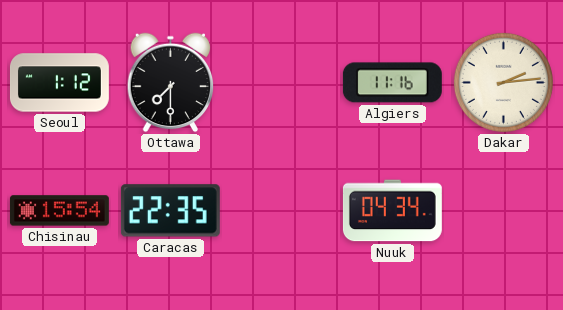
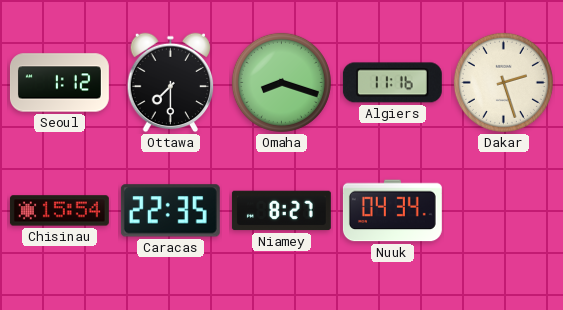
Omaha: none -> 8:18
Dakar: 2:14 -> 2:27
Niamey: none -> 8:27
